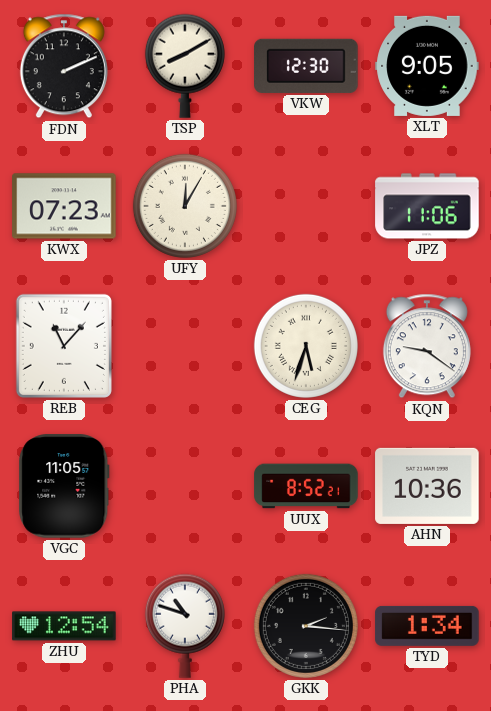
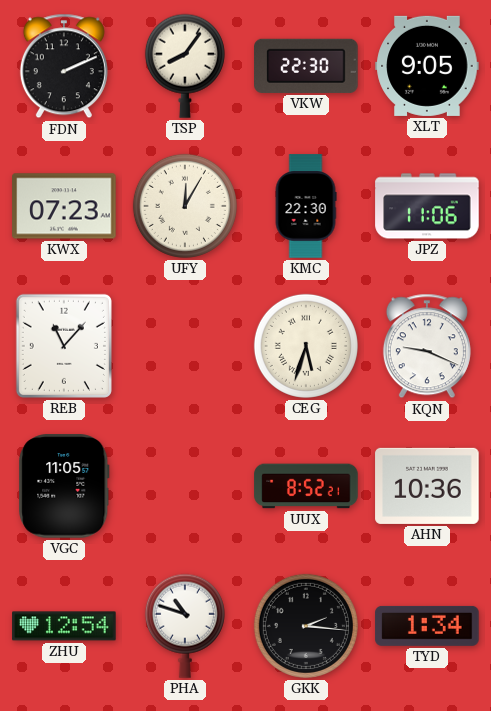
TSP: 8:10 -> 8:06
VKW: 12:30 -> 22:30
KMC: none -> 22:30
KQN: 9:21 -> 9:19
